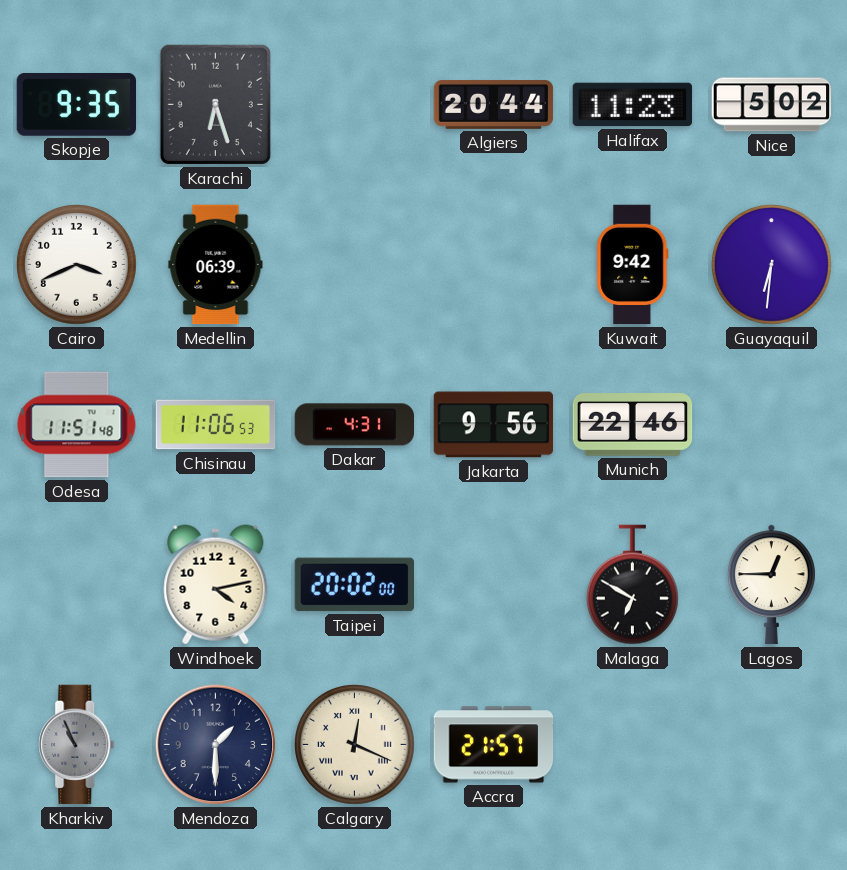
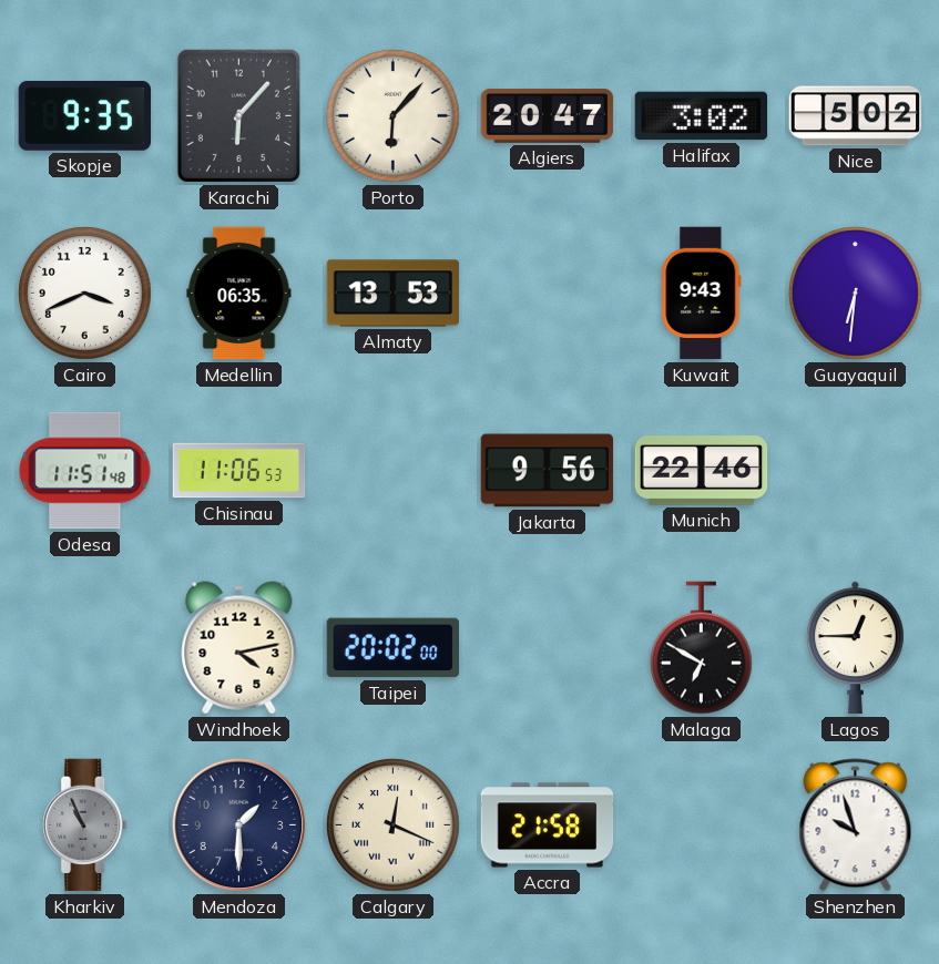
Karachi: 6:27 -> 6:07
Porto: none -> 6:07
Algiers: 20:44 -> 20:47
Halifax: 11:23 -> 3:02
Medellin: 06:39 -> 06:35
Almaty: none -> 13:53
Kuwait: 9:42 -> 9:43
Dakar: 4:31 -> none
Accra: 21:57 -> 21:58
Shenzhen: none -> 9:57
